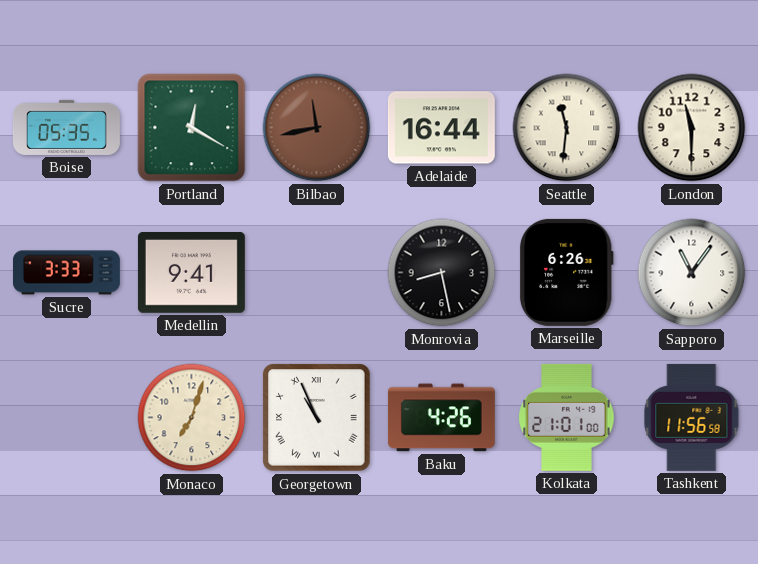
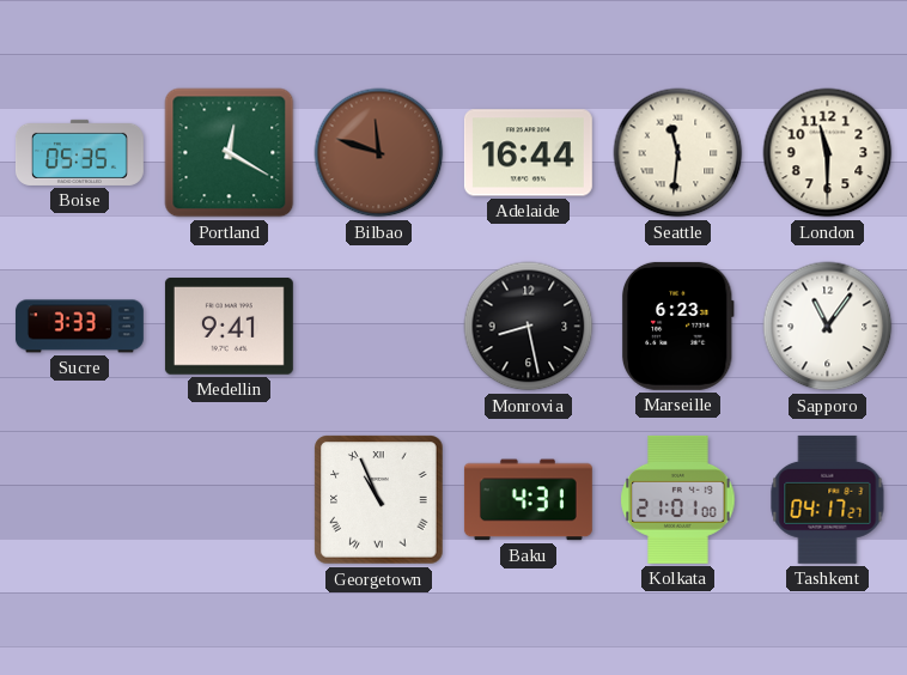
Bilbao: 11:43 -> 11:48
Marseille: 6:26 -> 6:23
Monaco: 7:03 -> none
Baku: 4:26 -> 4:31
Tashkent: 11:56 -> 04:17
